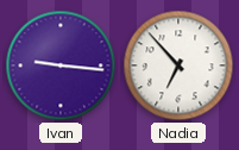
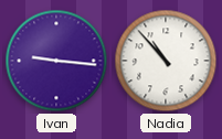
Nadia: 6:53 -> 10:53
